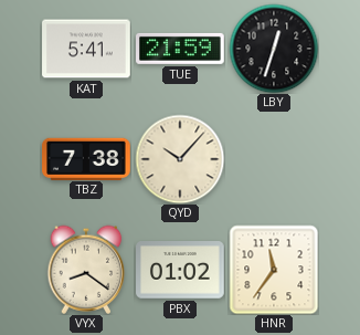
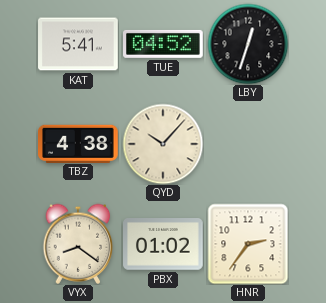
TUE: 21:59 -> 04:52
TBZ: 7:38 -> 4:38
HNR: 11:36 -> 2:36
